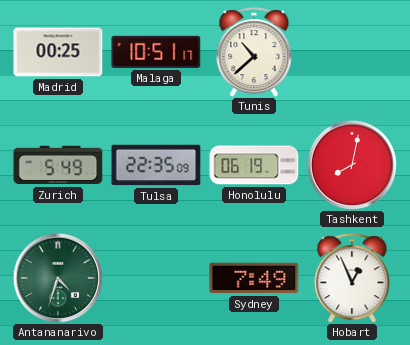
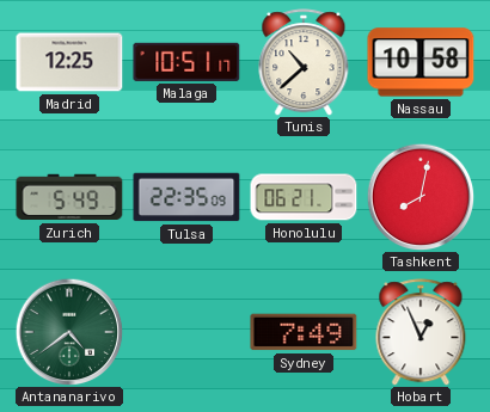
Madrid: 00:25 -> 12:25
Nassau: none -> 10:58
Honolulu: 06:19 -> 06:21
Antananarivo: 4:33 -> 4:39
